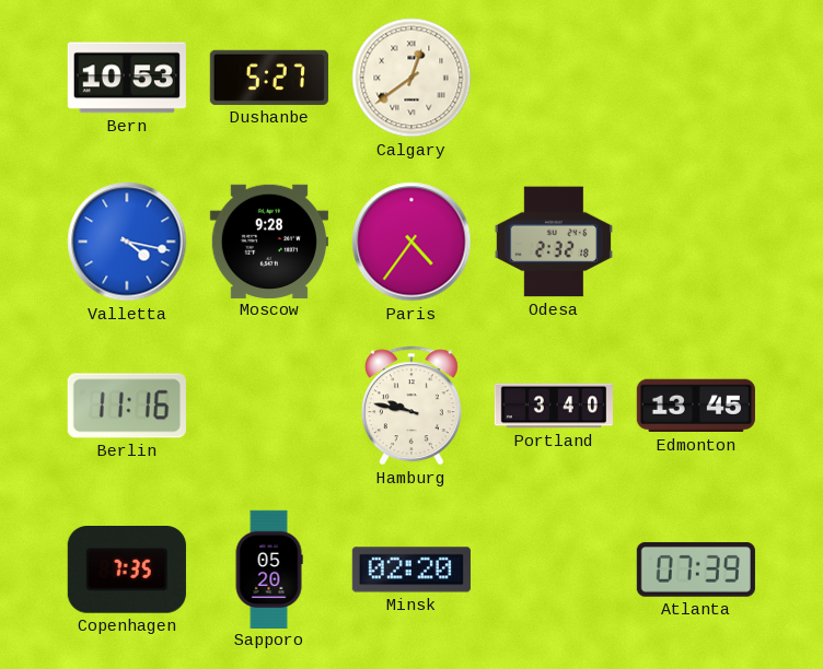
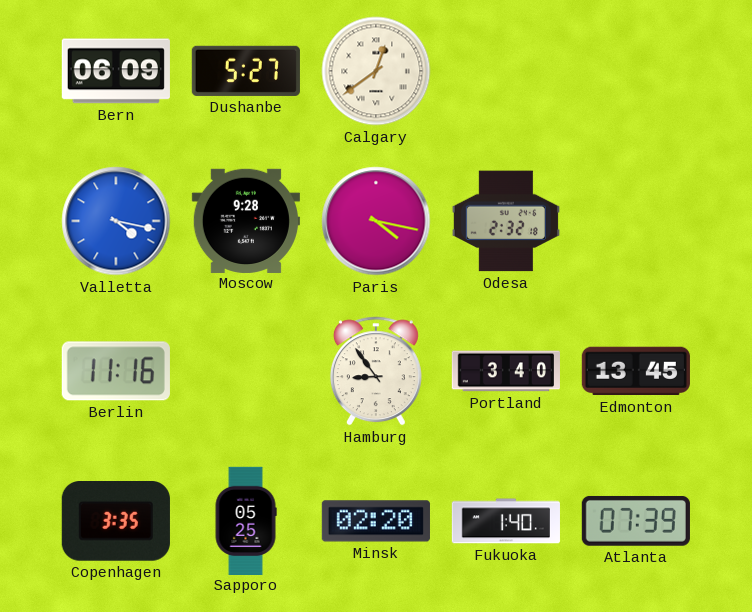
Bern: 10:53 -> 06:09
Paris: 4:36 -> 4:17
Hamburg: 9:47 -> 8:54
Copenhagen: 7:35 -> 3:35
Sapporo: 05:20 -> 05:25
Fukuoka: none -> 1:40
